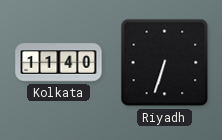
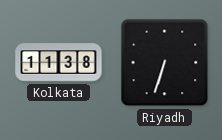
Kolkata: 11:40 -> 11:38
